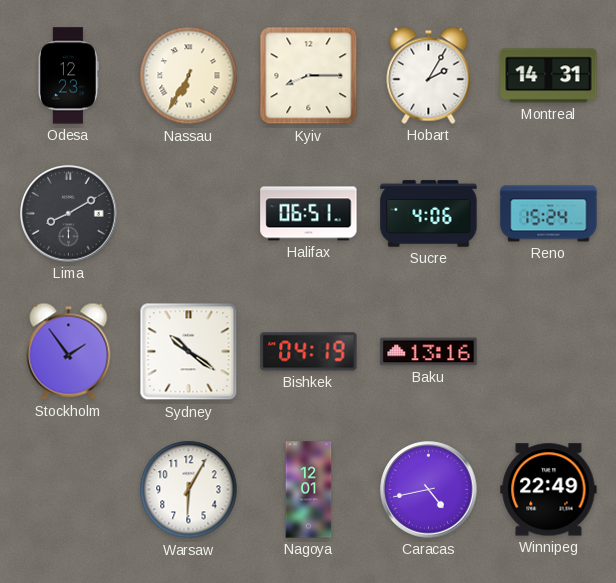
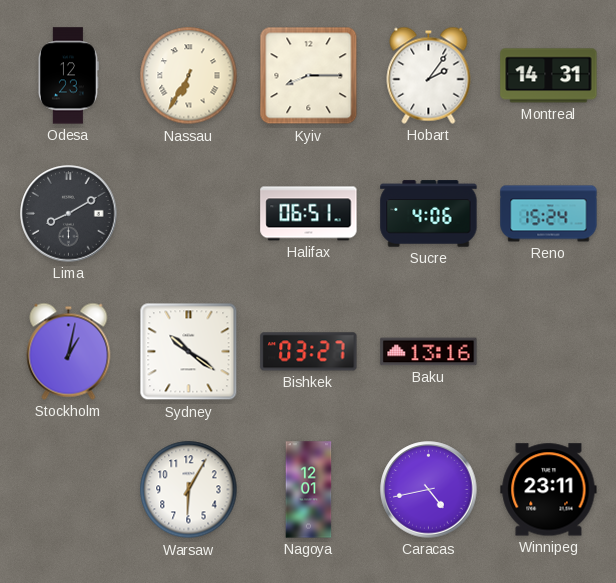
Hobart: 2:05 -> 2:06
Stockholm: 1:54 -> 1:02
Bishkek: 04:19 -> 03:27
Winnipeg: 22:49 -> 23:11
